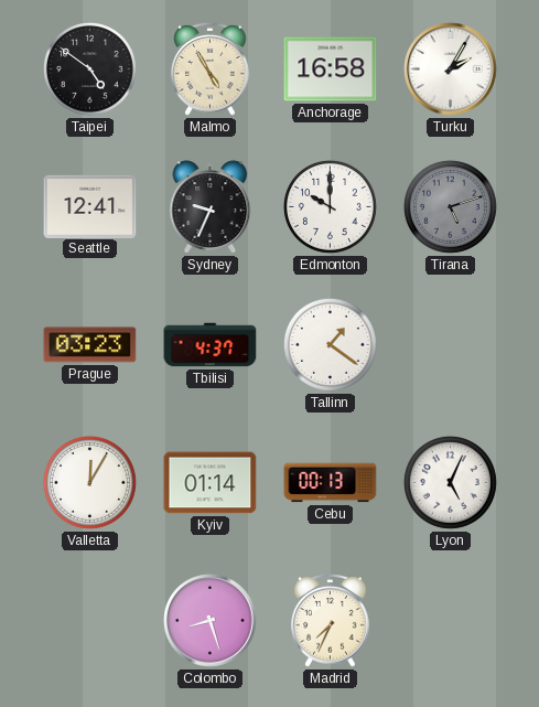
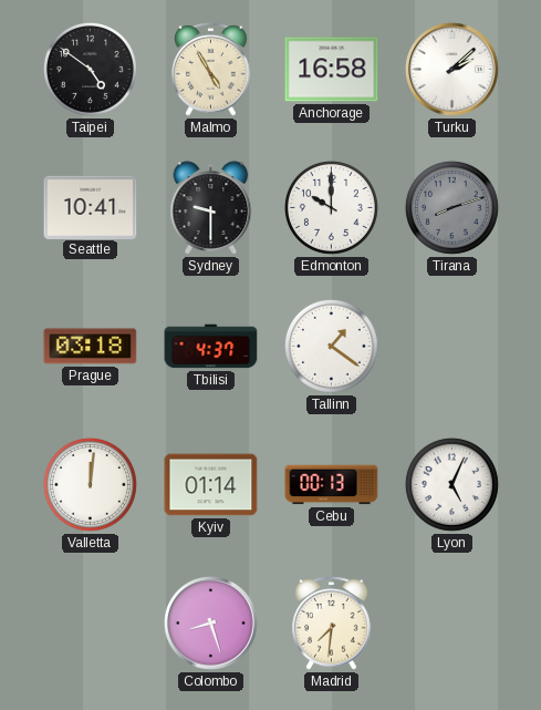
Turku: 2:05 -> 2:08
Seattle: 12:41 -> 10:41
Sydney: 9:34 -> 9:30
Tirana: 5:12 -> 8:12
Prague: 03:23 -> 03:18
Valletta: 12:05 -> 12:01
Madrid: 7:34 -> 7:31
